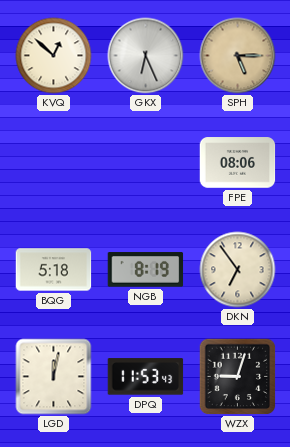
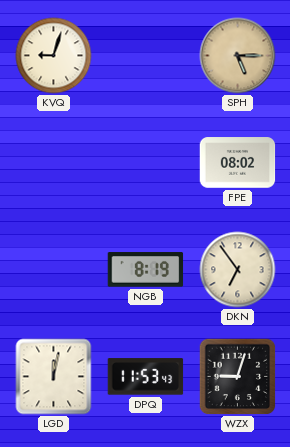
KVQ: 12:52 -> 9:03
GKX: 6:26 -> none
FPE: 08:06 -> 08:02
BQG: 5:18 -> none
